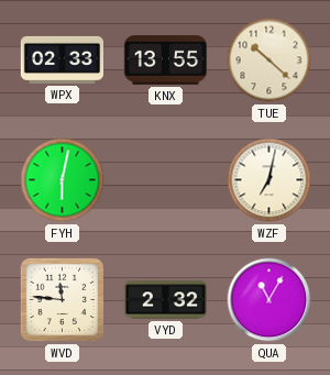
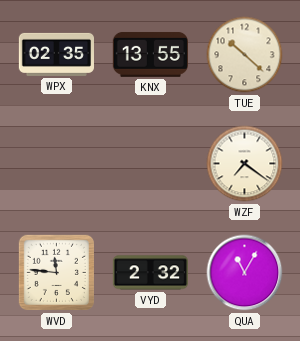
WPX: 02:33 -> 02:35
FYH: 6:02 -> none
WZF: 7:02 -> 7:21
